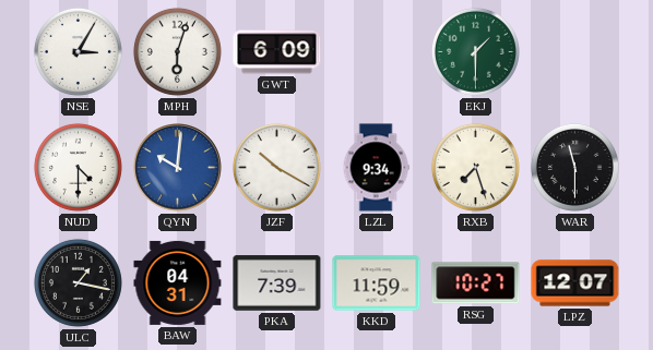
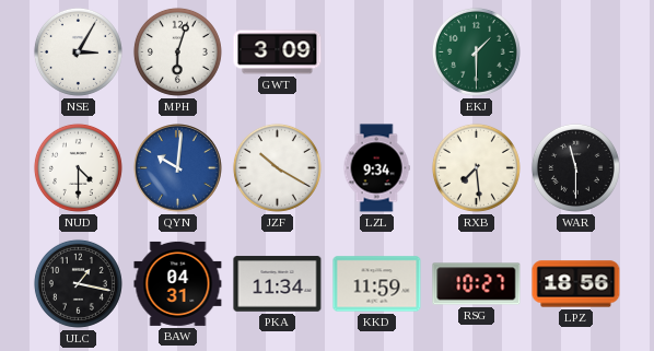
GWT: 6:09 -> 3:09
RXB: 7:27 -> 7:29
PKA: 7:39 -> 11:34
LPZ: 12:07 -> 18:56
